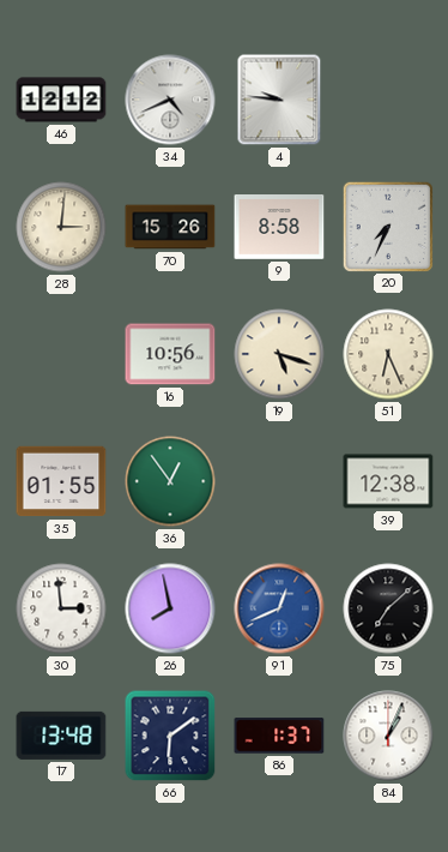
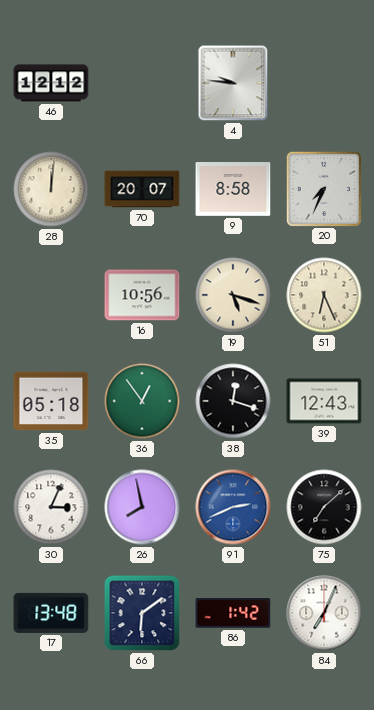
34: 4:41 -> none
28: 3:01 -> 12:01
70: 15:26 -> 20:07
35: 01:55 -> 05:18
38: none -> 12:18
39: 12:38 -> 12:43
30: 2:59 -> 3:04
91: 12:41 -> 2:41
86: 1:37 -> 1:42
84: 1:04 -> 7:04
